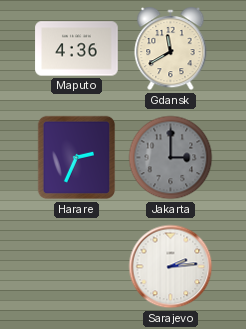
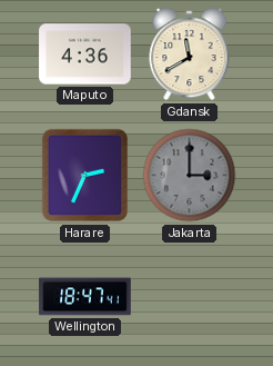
Wellington: none -> 18:47
Sarajevo: 2:14 -> none
